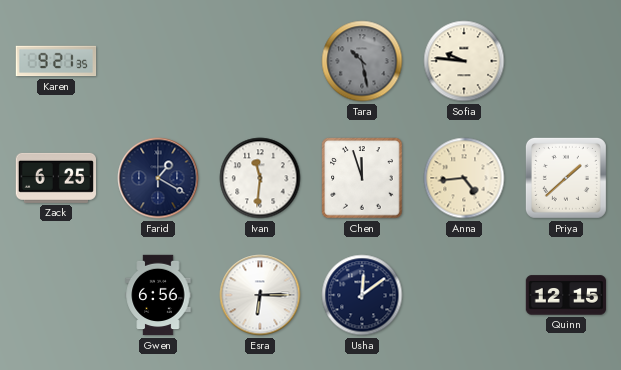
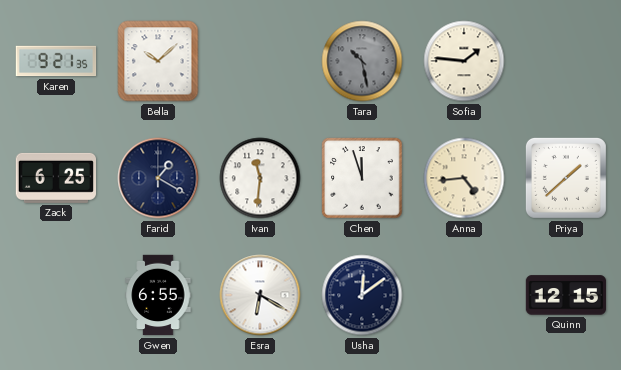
Bella: none -> 10:08
Sofia: 9:46 -> 1:46
Gwen: 6:56 -> 6:55
Esra: 6:15 -> 6:20
